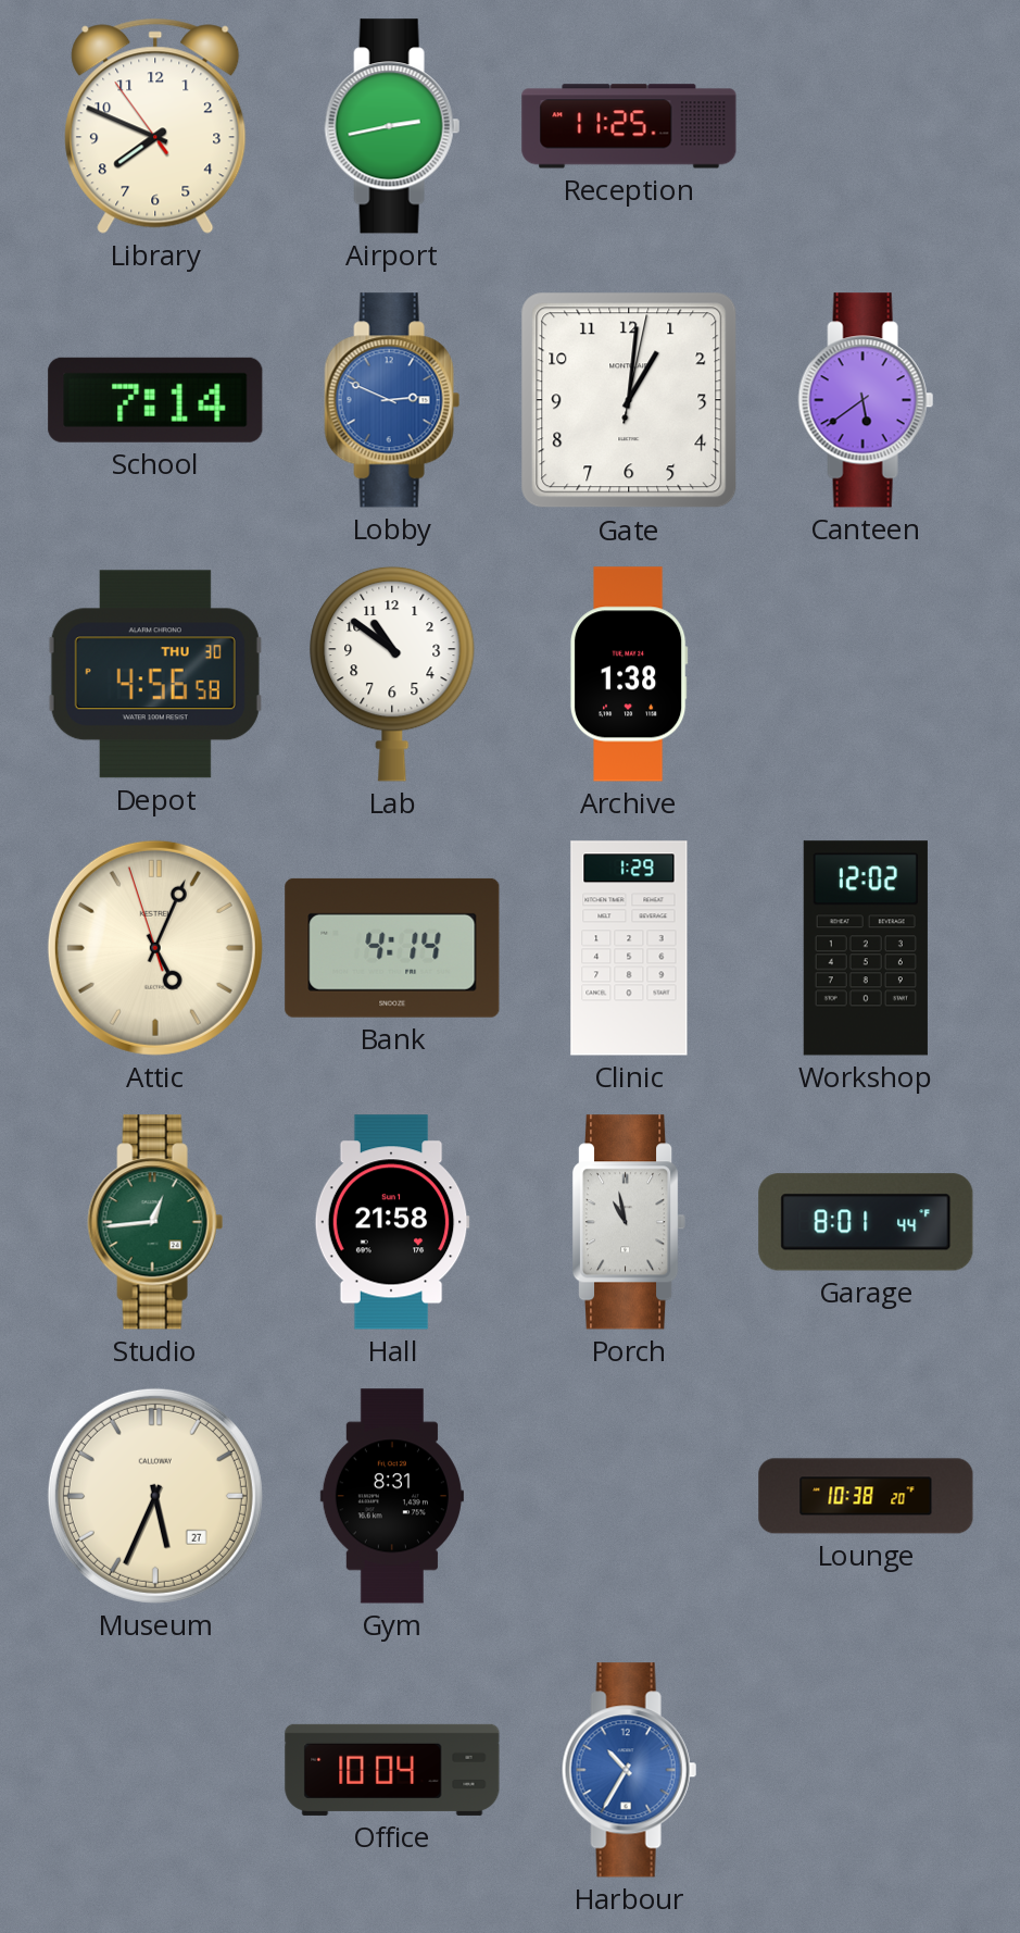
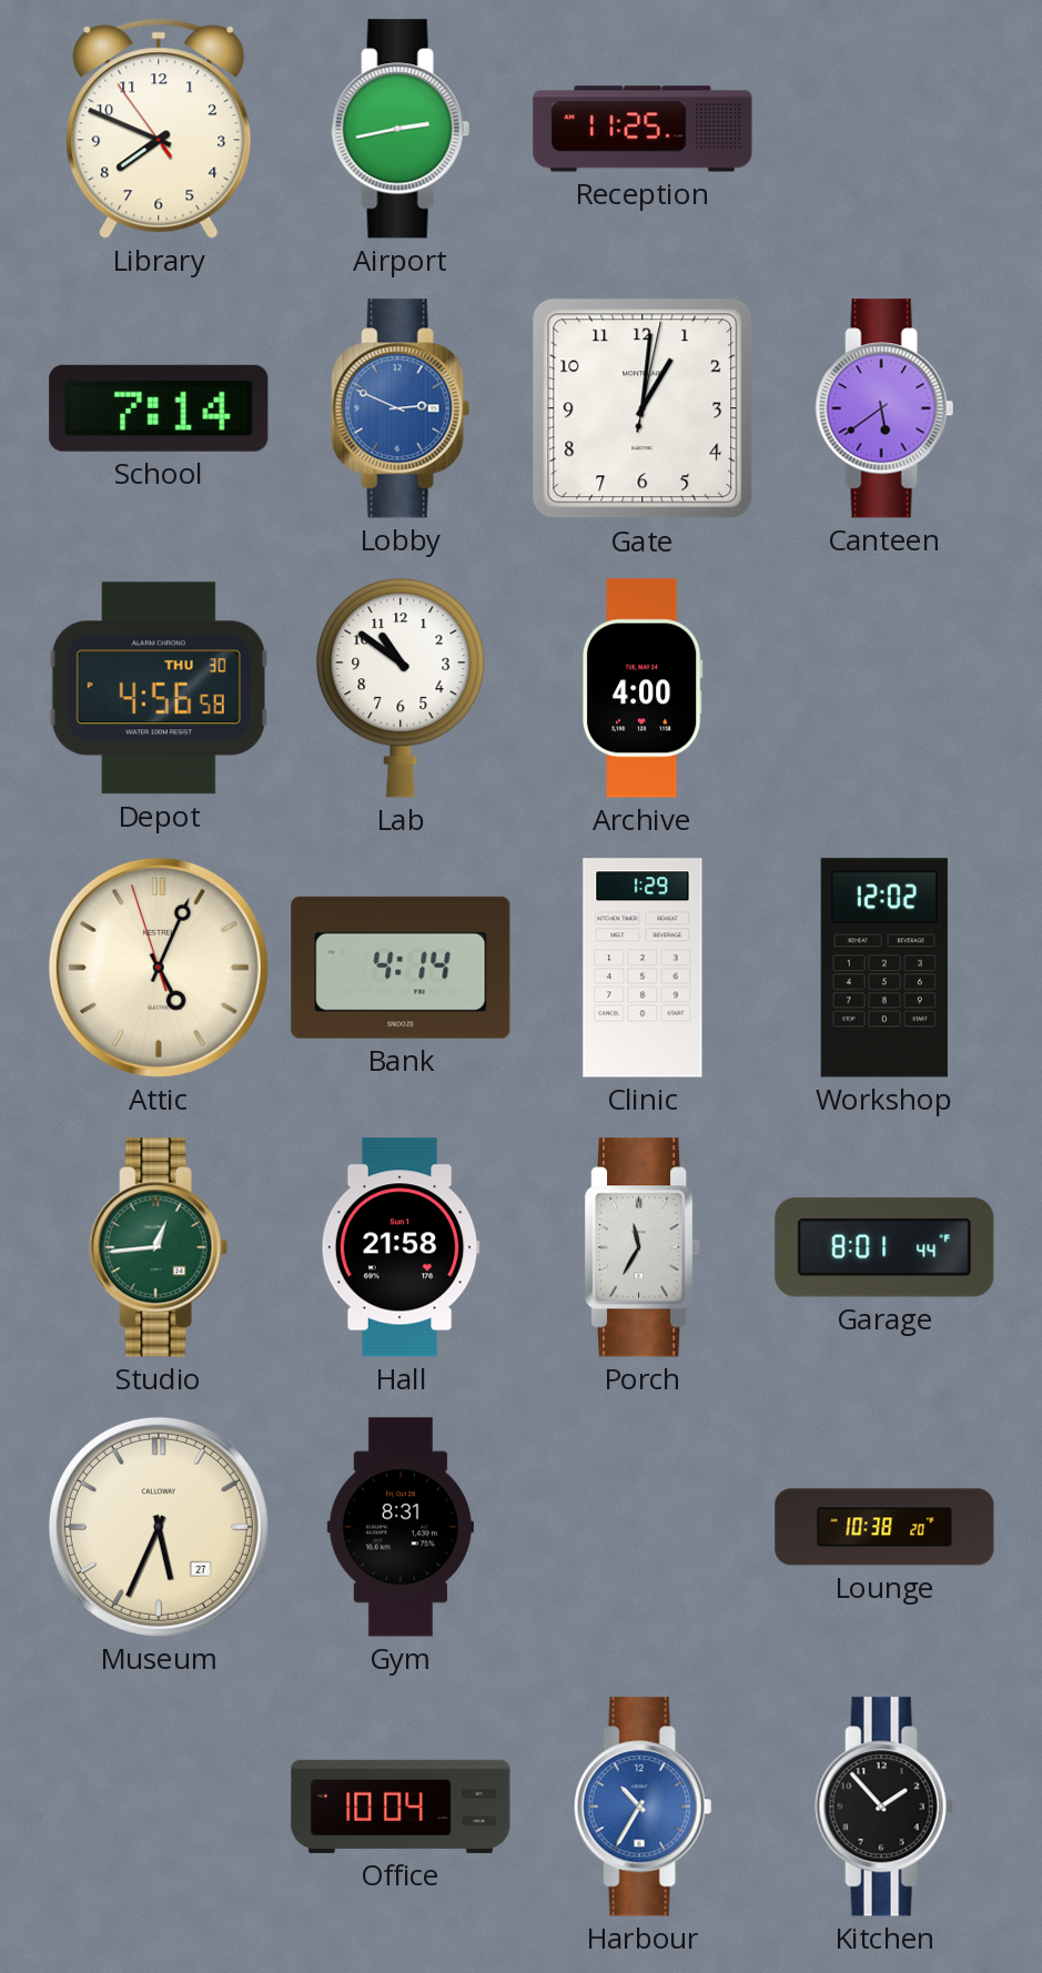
Archive: 1:38 -> 4:00
Porch: 10:58 -> 11:35
Kitchen: none -> 1:53
